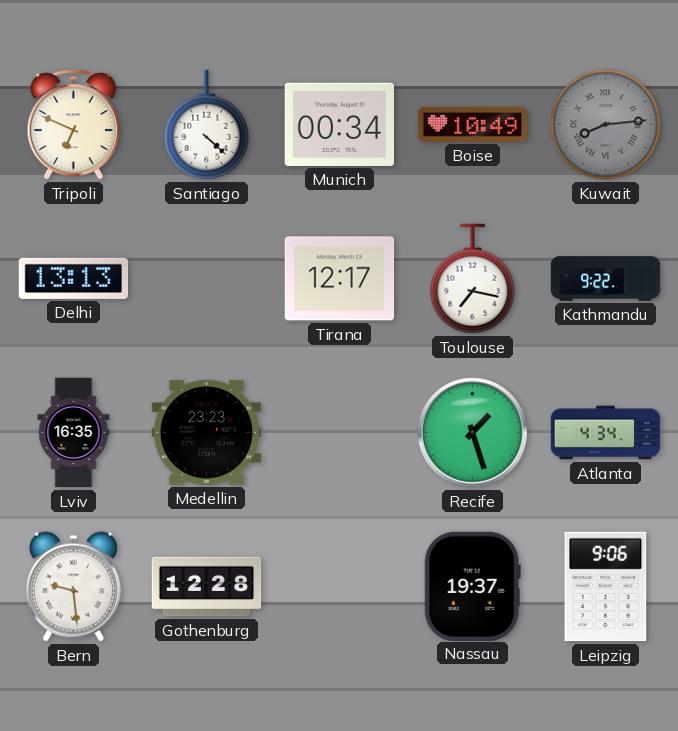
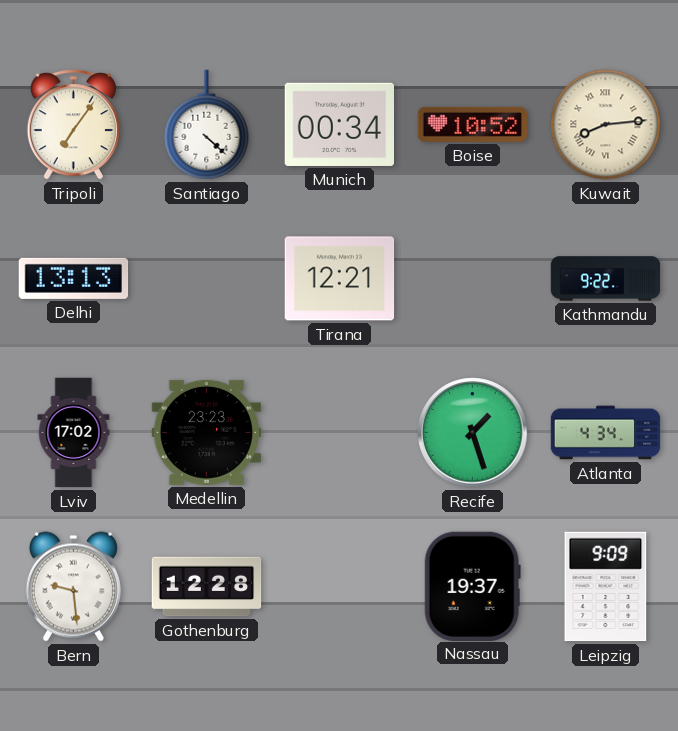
Tripoli: 6:49 -> 7:06
Boise: 10:49 -> 10:52
Kuwait dial: grey -> cream
Tirana: 12:17 -> 12:21
Toulouse: 7:17 -> none
Lviv: 16:35 -> 17:02
Leipzig: 9:06 -> 9:09
